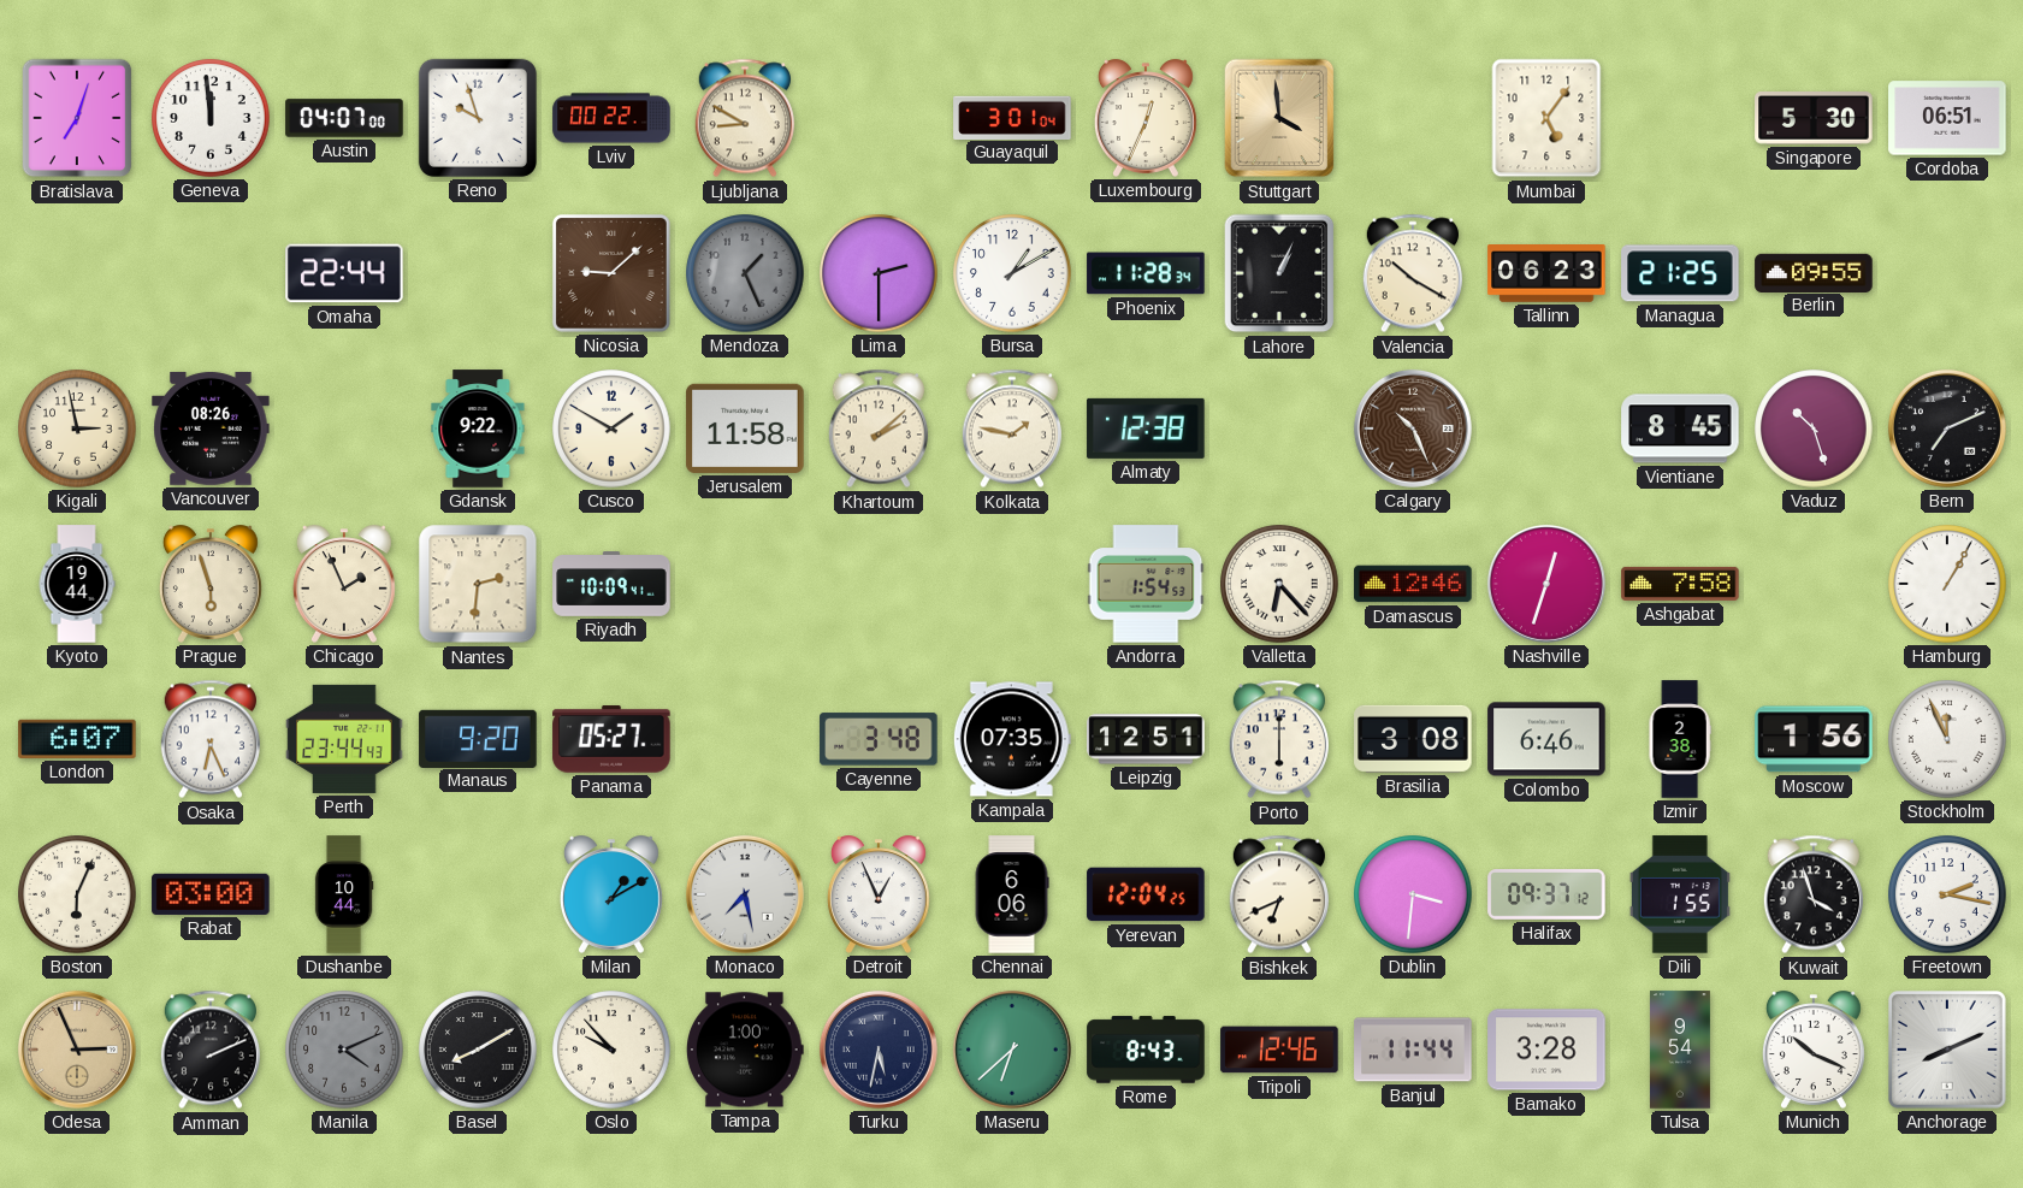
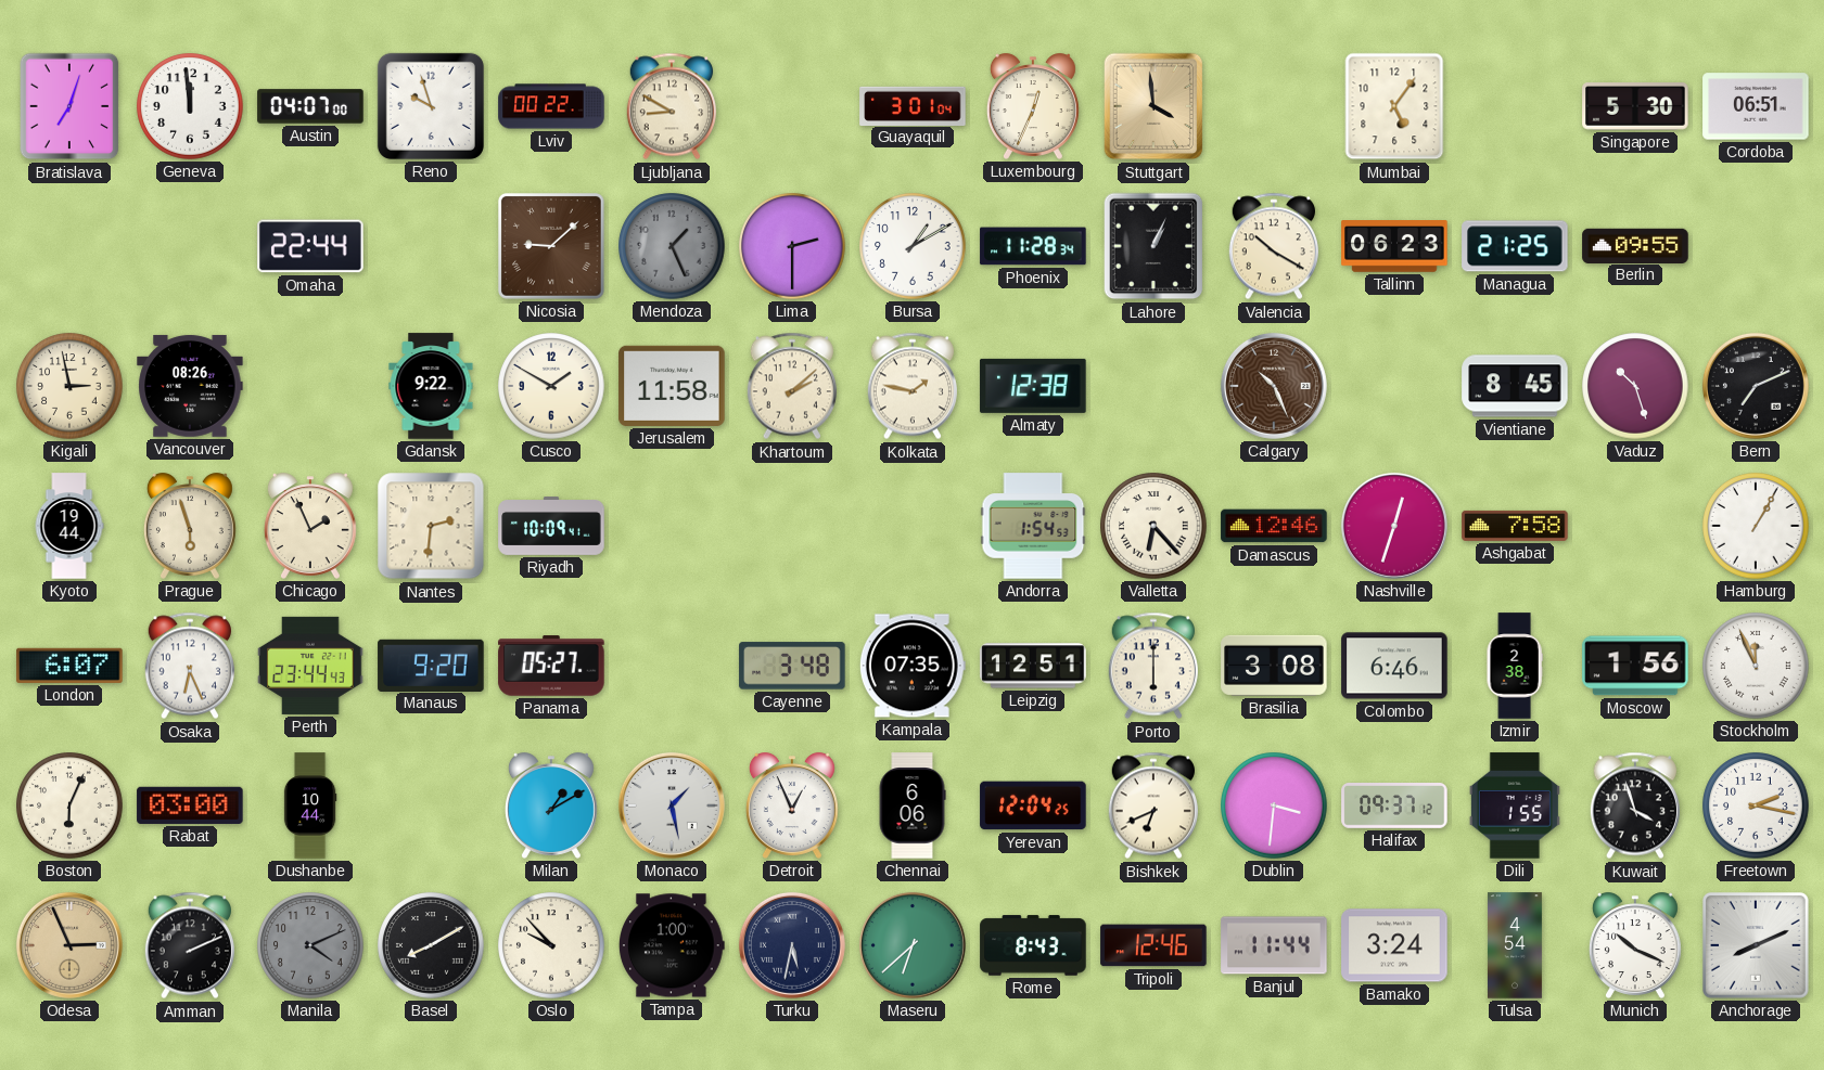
Monaco: 7:28 -> 1:28
Bamako: 3:28 -> 3:24
Tulsa: 9:54 -> 4:54
